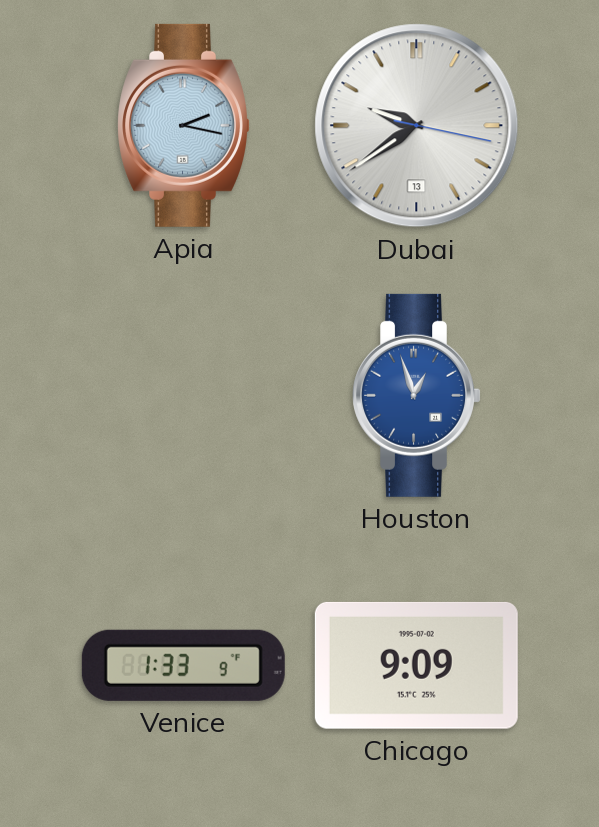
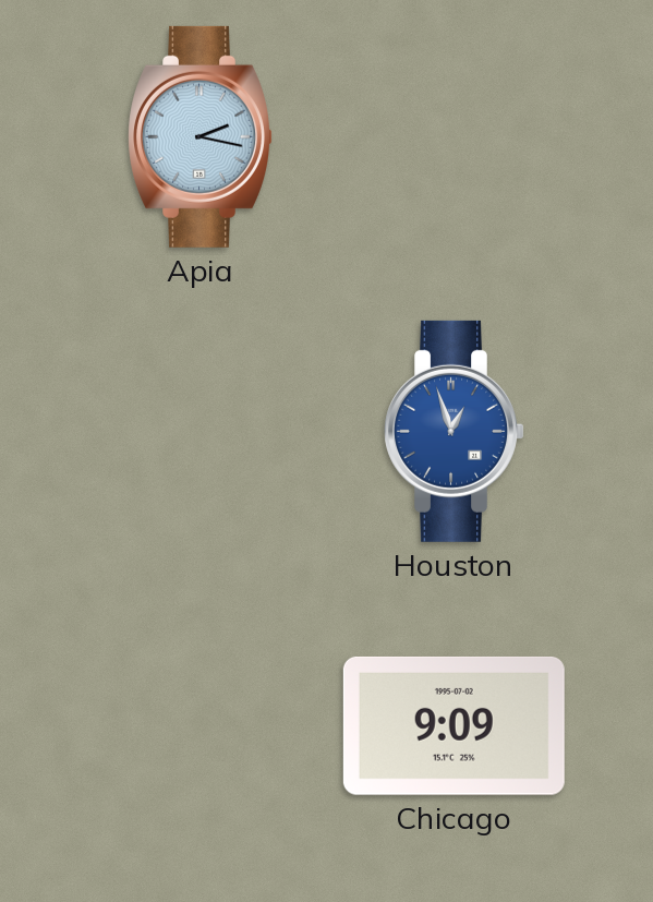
Dubai: 9:39 -> none
Venice: 1:33 -> none
